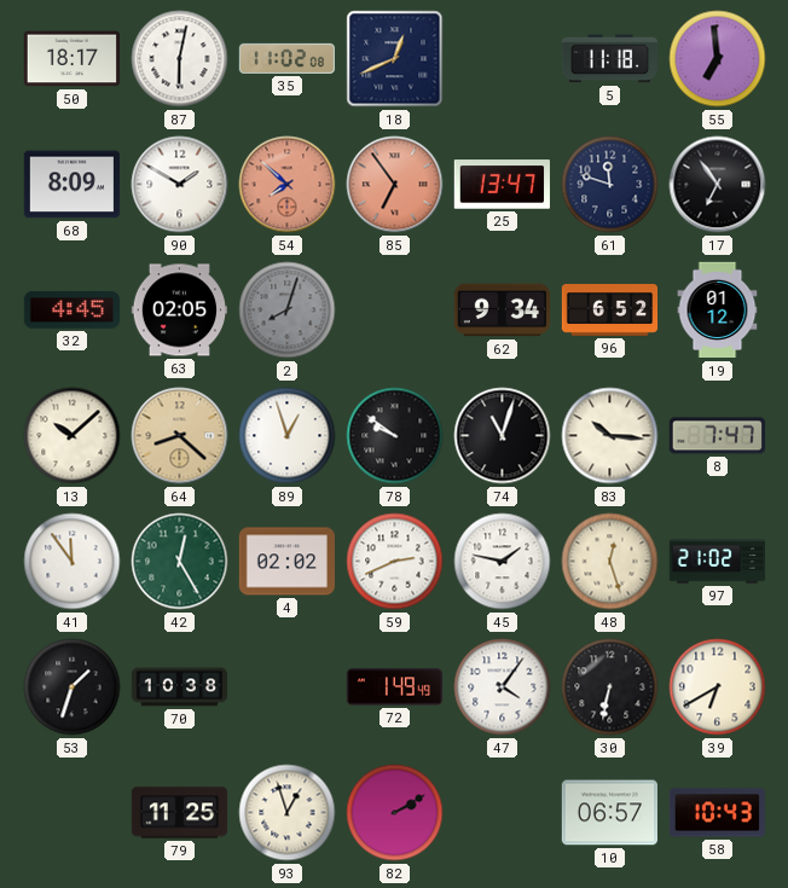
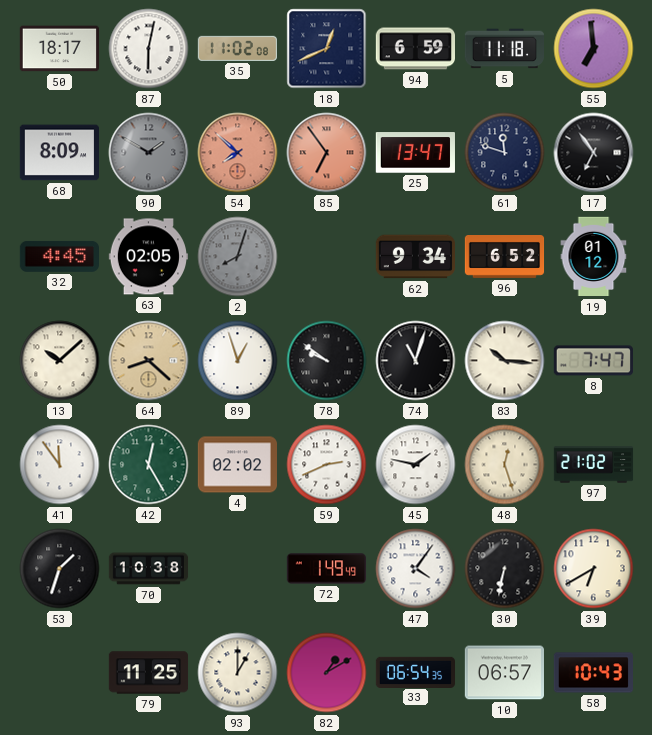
94: none -> 6:59
90 dial: white -> grey
93: 12:57 -> 1:00
82: 2:10 -> 1:10
33: none -> 06:54
